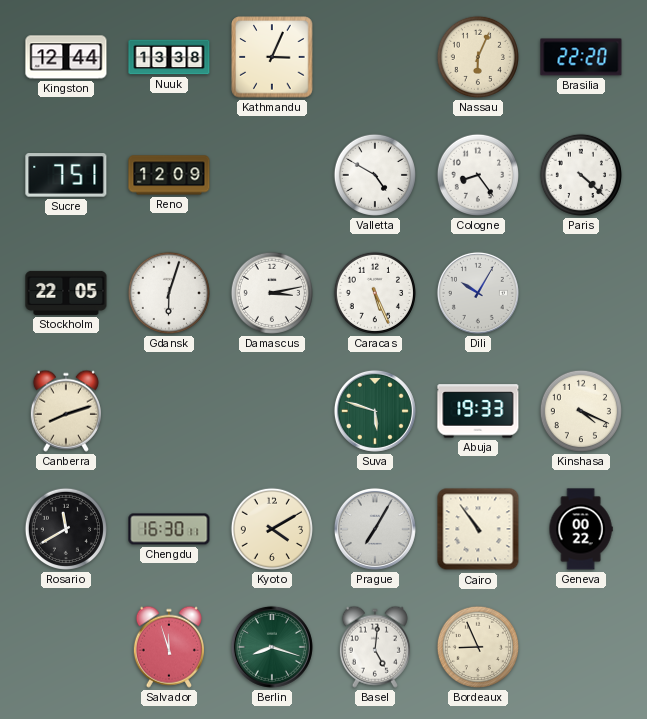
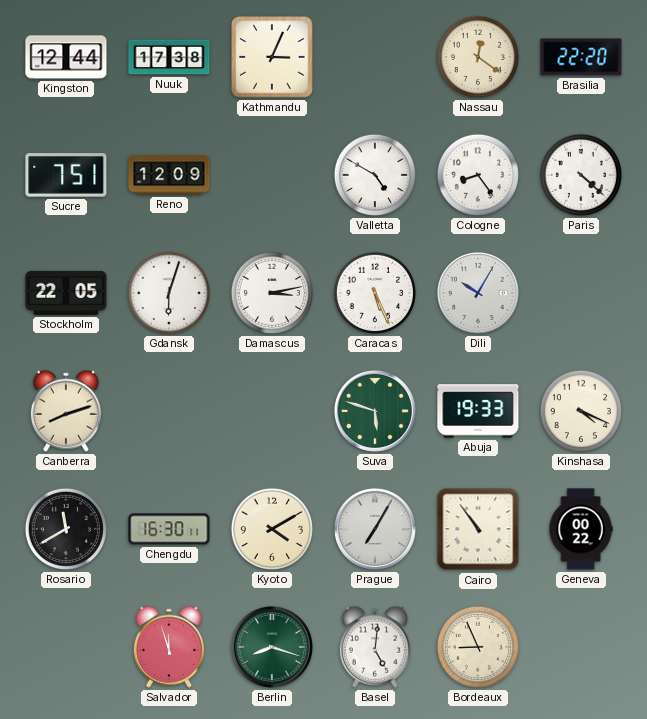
Nuuk: 13:38 -> 17:38
Nassau: 6:04 -> 12:21
